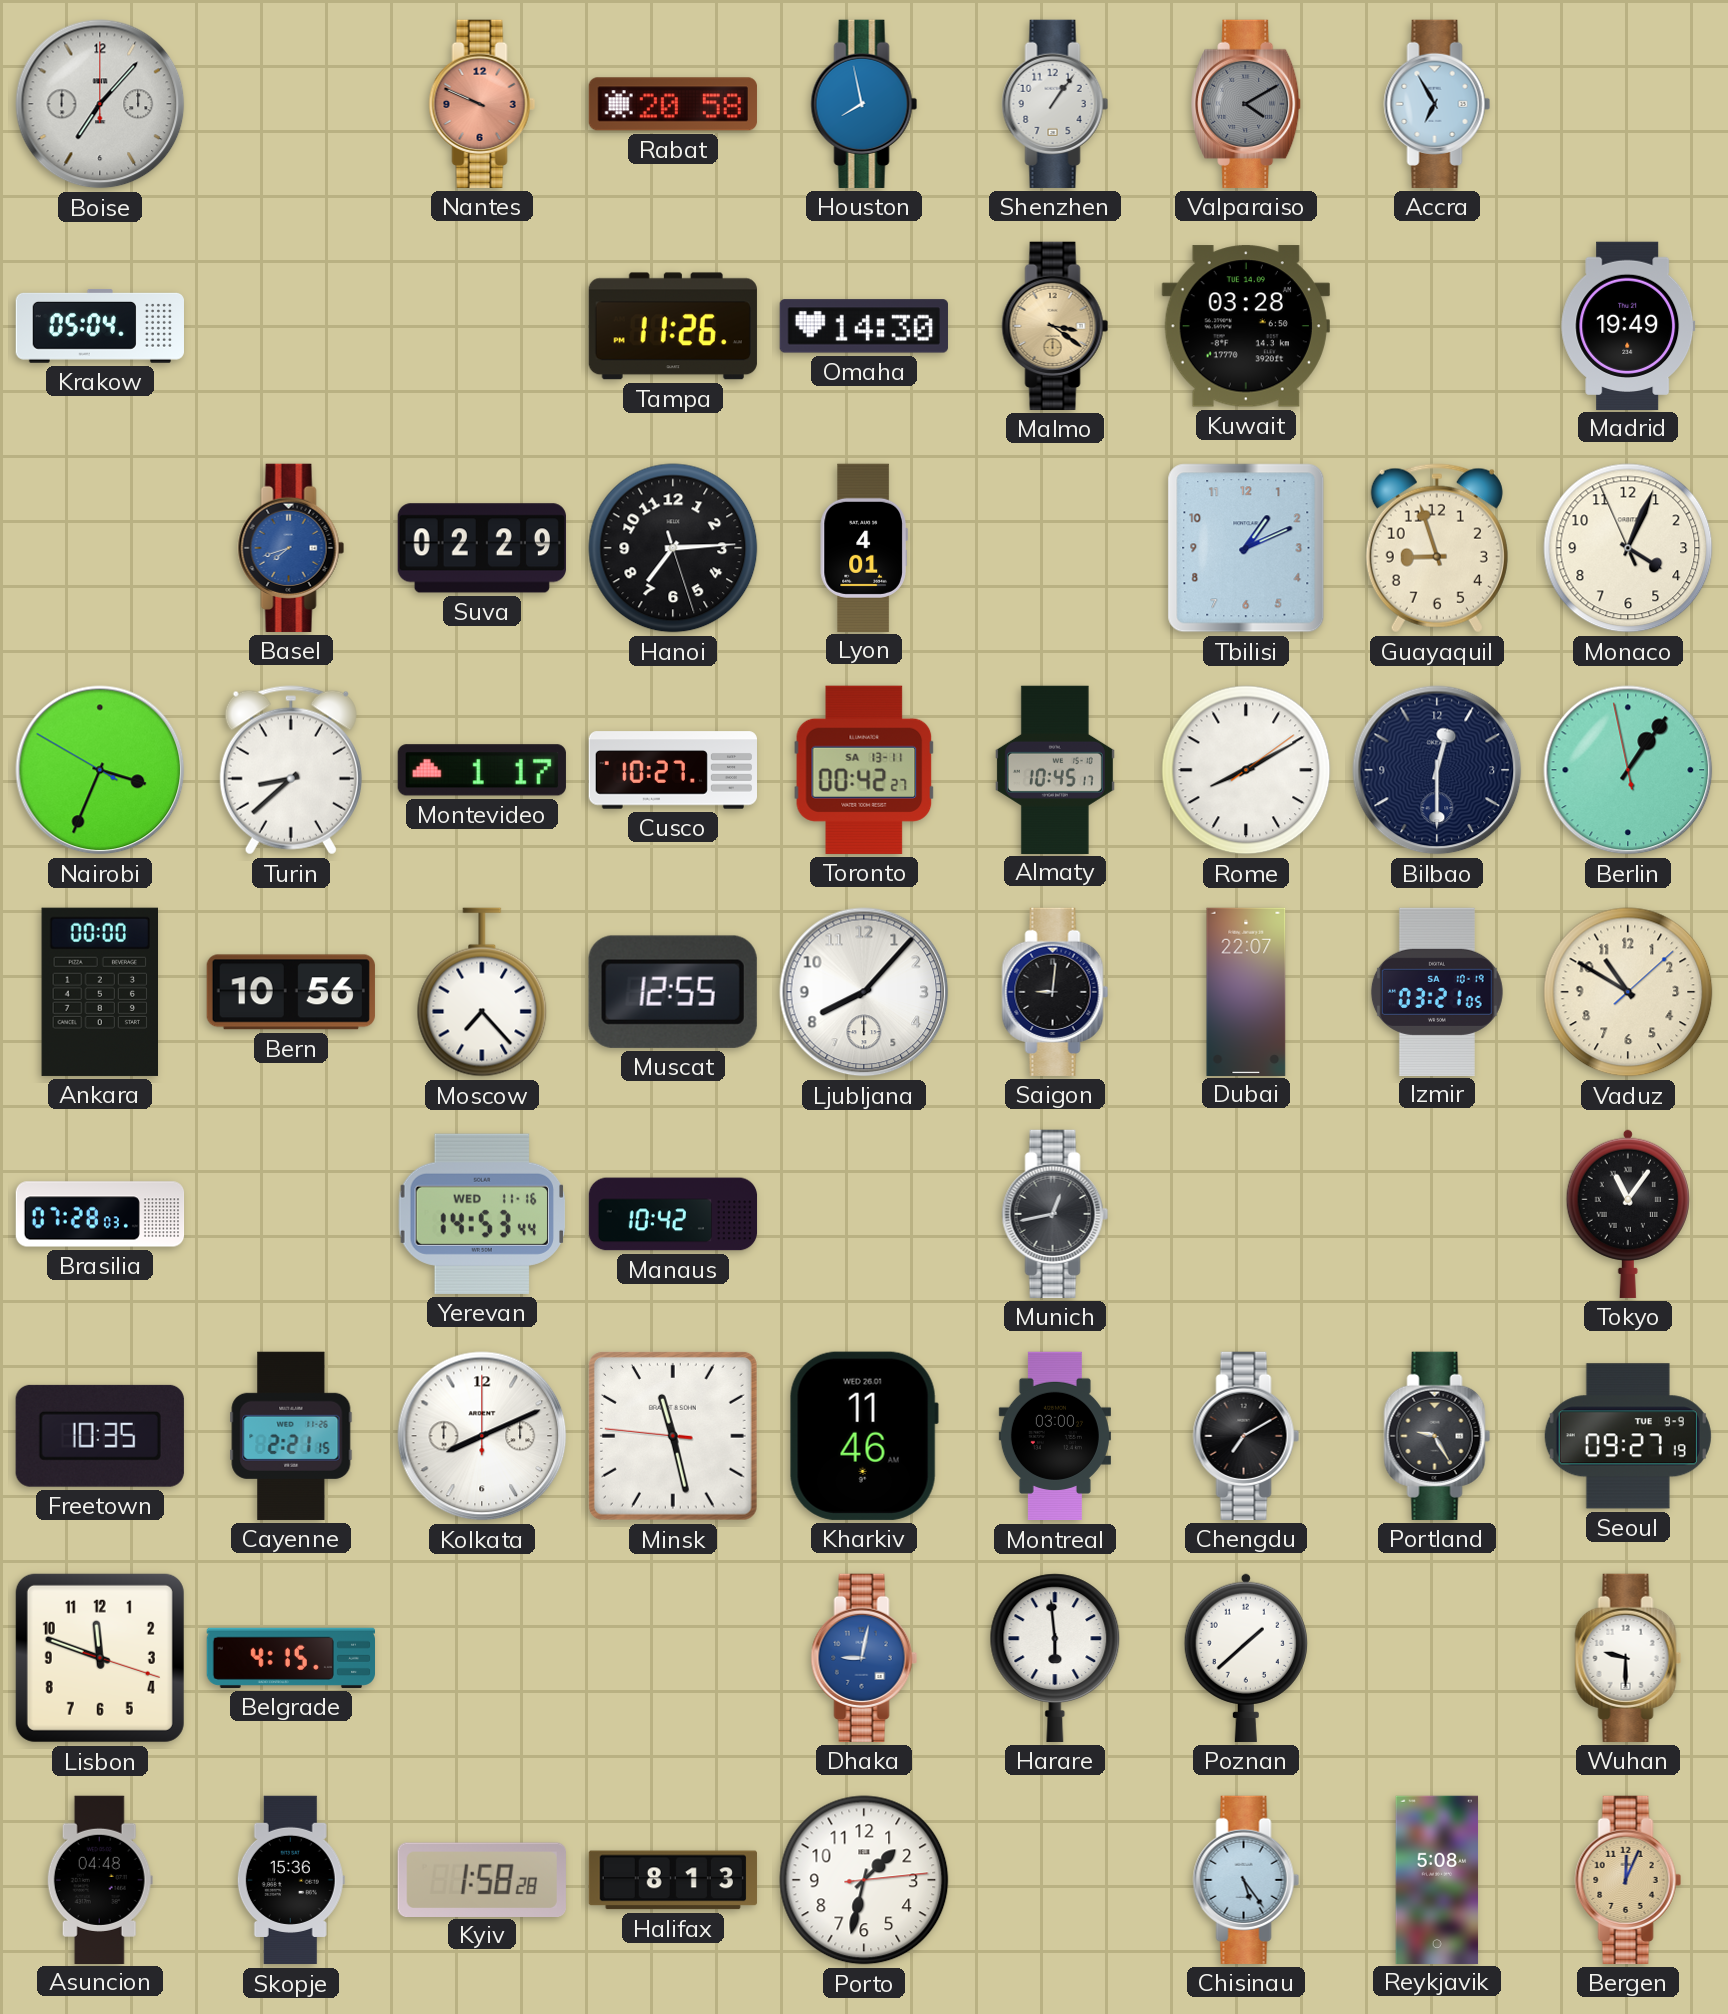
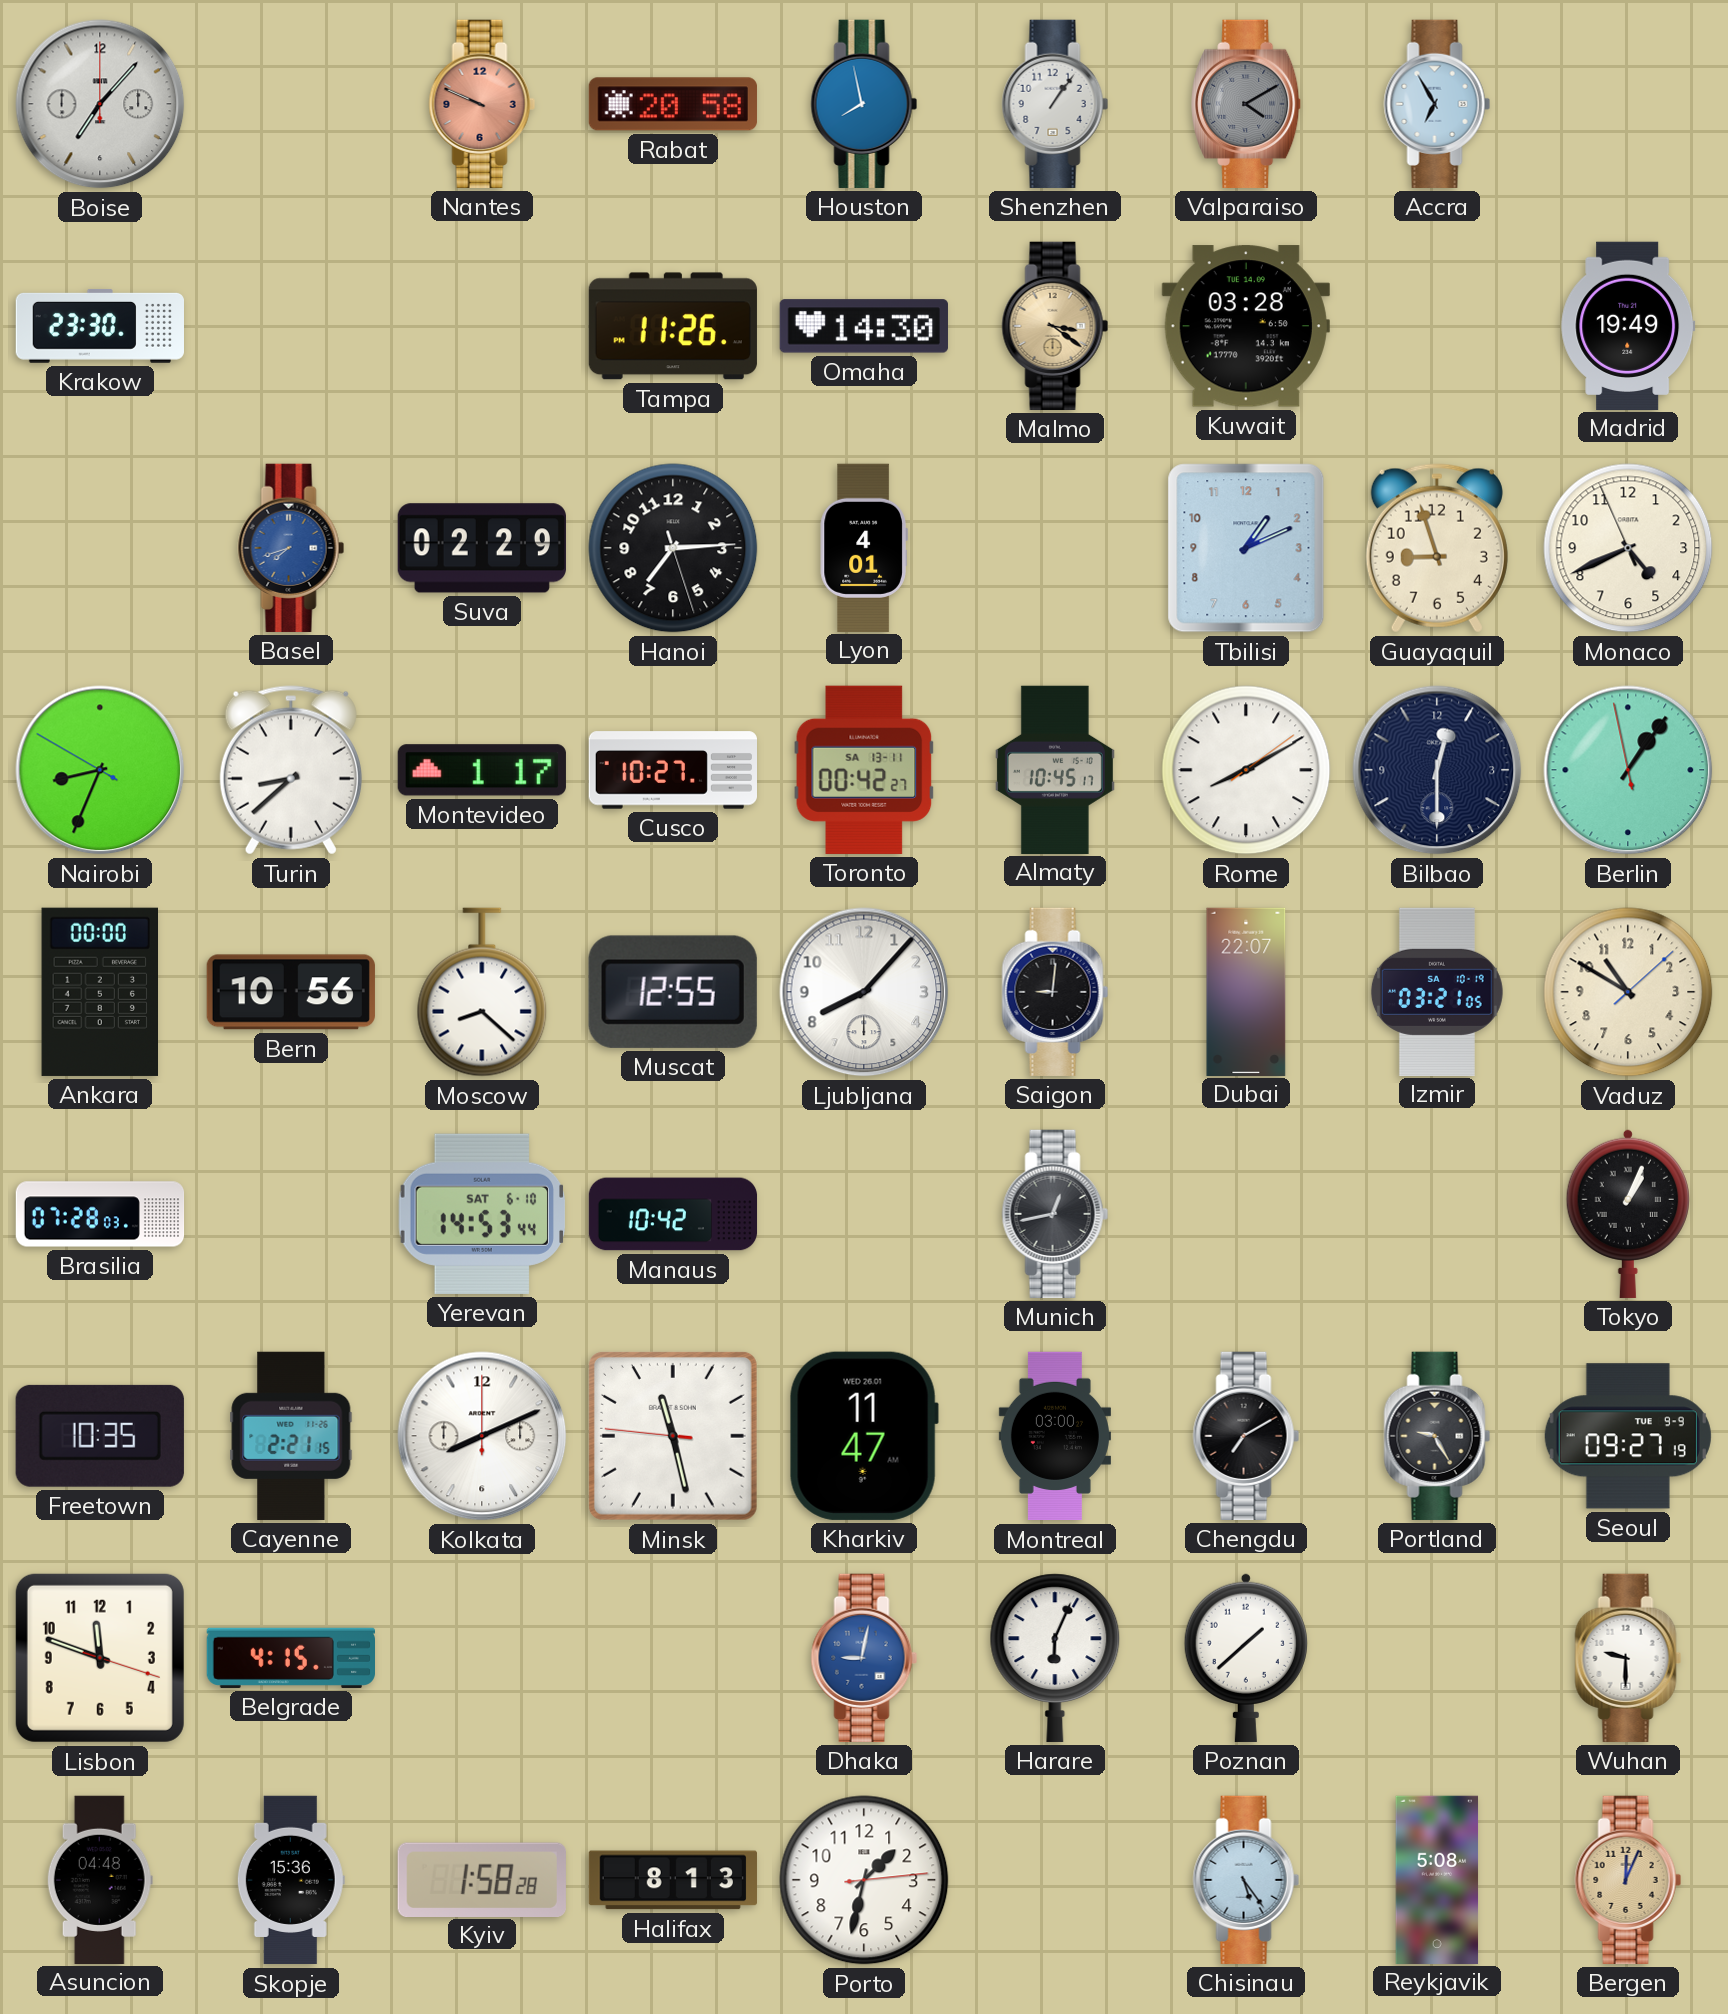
Krakow: 05:04 -> 23:30
Monaco: 4:03 -> 4:40
Nairobi: 3:33 -> 8:33
Moscow: 7:23 -> 8:22
Yerevan date: WED 11-16 -> SAT 6-10
Tokyo: 11:06 -> 1:04
Kharkiv: 11:46 -> 11:47
Harare: 5:59 -> 6:04
